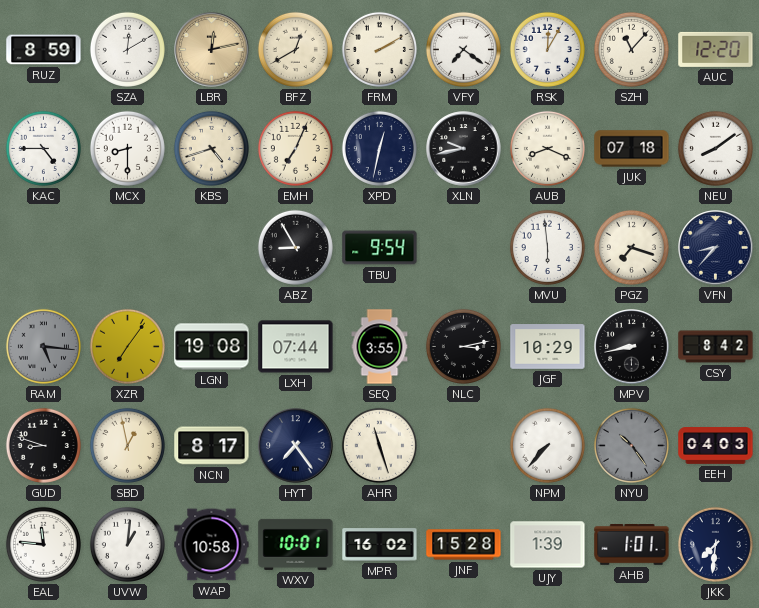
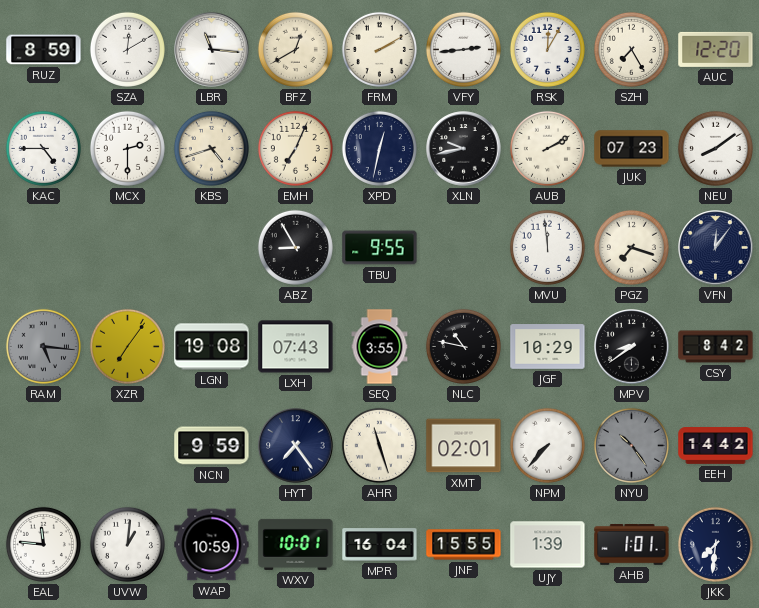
LBR: 12:13 -> 11:16
LBR dial: champagne -> white
VFY: 7:21 -> 2:44
SZH: 11:07 -> 7:25
MCX: 8:30 -> 2:30
AUB: 8:19 -> 2:10
JUK: 07:18 -> 07:23
TBU: 9:54 -> 9:55
MVU: 5:59 -> 11:59
VFN: 8:37 -> 12:06
LXH: 07:44 -> 07:43
NLC: 3:13 -> 10:47
MPV: 8:43 -> 8:39
GUD: 8:48 -> none
SBD: 12:58 -> none
NCN: 8:17 -> 9:59
XMT: none -> 02:01
EEH: 04:03 -> 14:42
WAP: 10:58 -> 10:59
MPR: 16:02 -> 16:04
JNF: 15:28 -> 15:55
